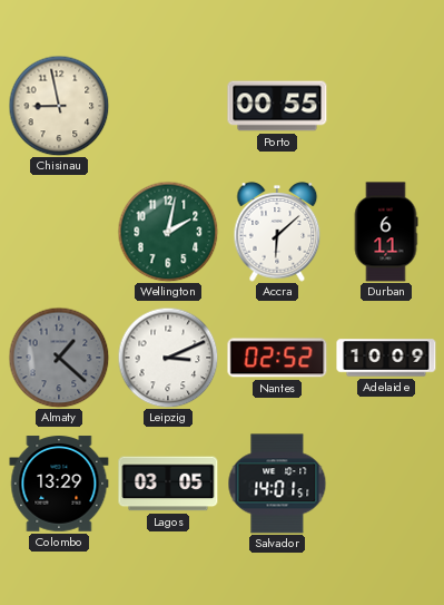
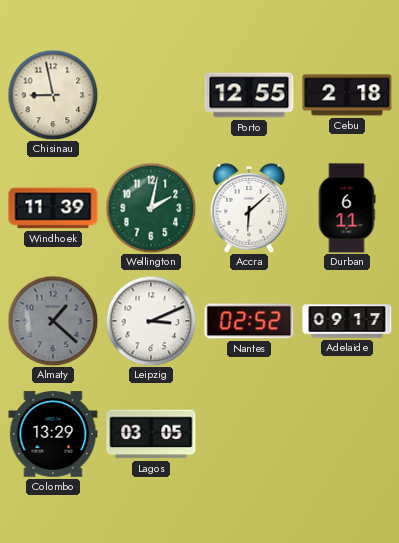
Porto: 00:55 -> 12:55
Cebu: none -> 2:18
Windhoek: none -> 11:39
Adelaide: 10:09 -> 09:17
Salvador: 14:01 -> none
